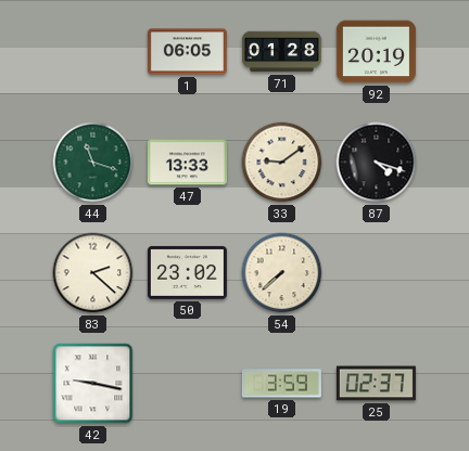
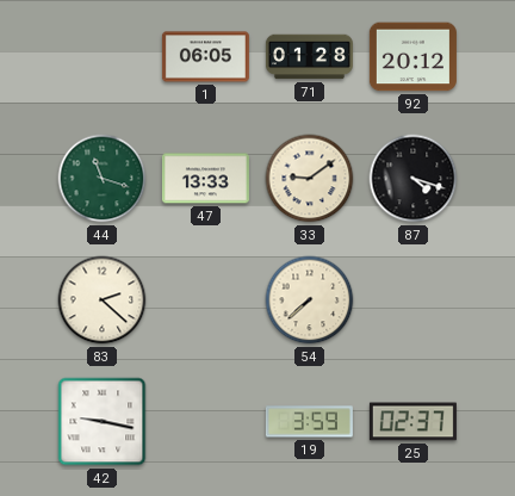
92: 20:19 -> 20:12
50: 23:02 -> none
